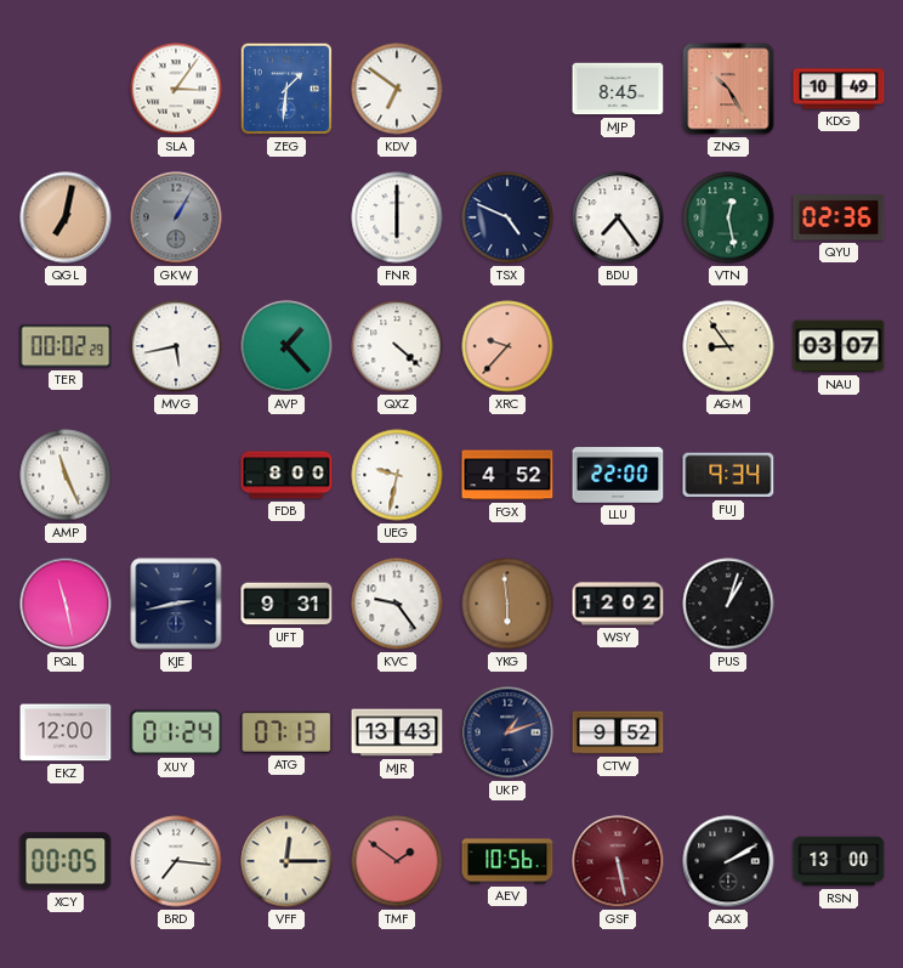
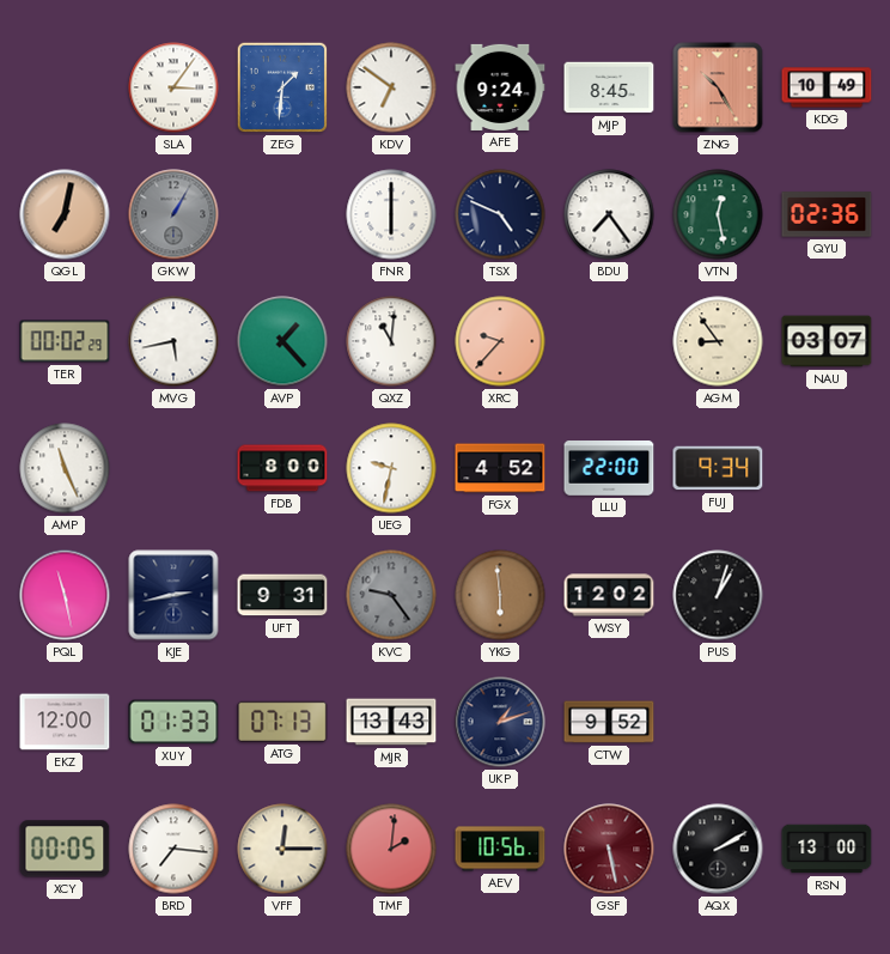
AFE: none -> 9:24
QXZ: 4:22 -> 11:01
KVC dial: white -> grey
XUY: 01:24 -> 01:33
TMF: 1:51 -> 2:01
